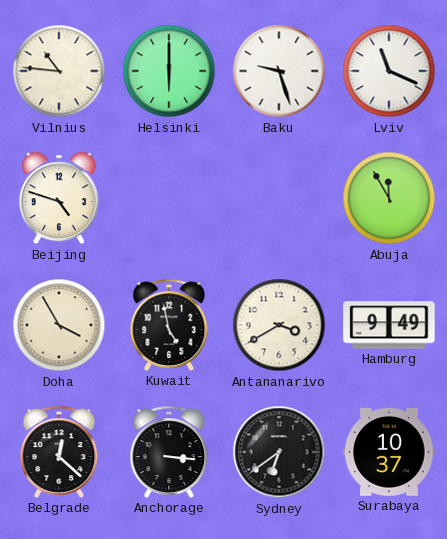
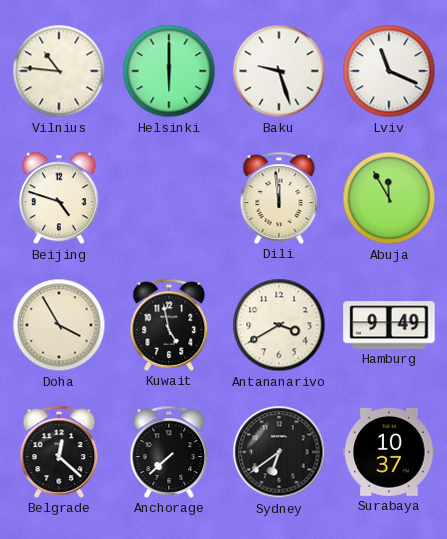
Dili: none -> 11:59
Anchorage: 3:16 -> 7:38
